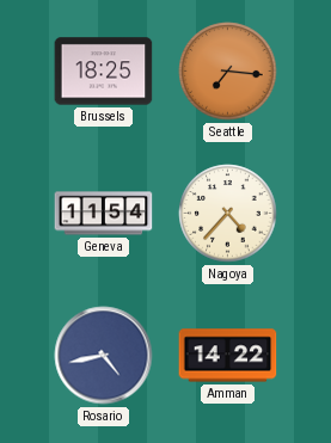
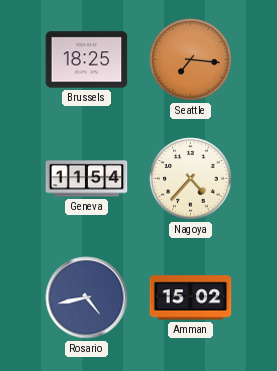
Amman: 14:22 -> 15:02
